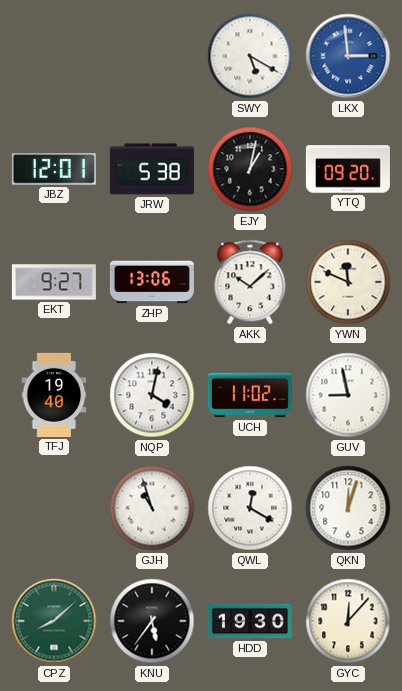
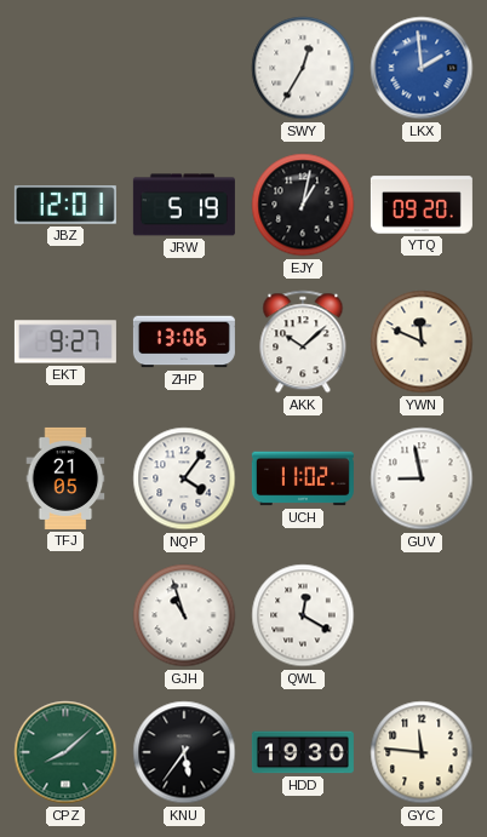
SWY: 5:20 -> 12:35
LKX: 2:59 -> 1:59
JRW: 5:38 -> 5:19
TFJ: 19:40 -> 21:05
NQP: 4:02 -> 4:06
QKN: 12:03 -> none
GYC: 12:07 -> 11:46
